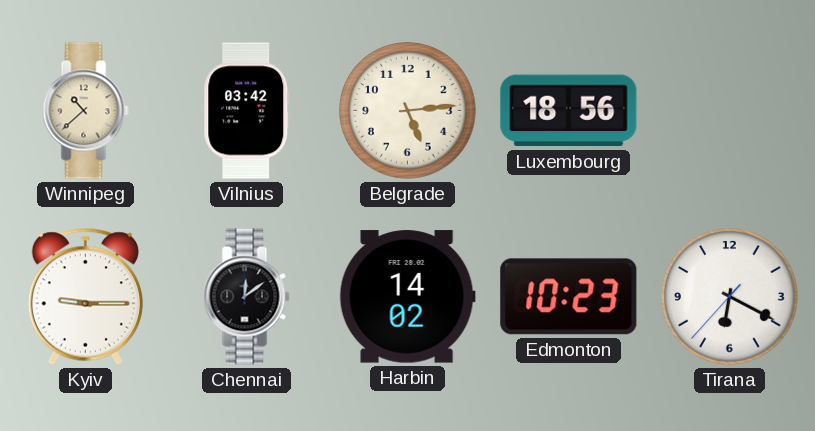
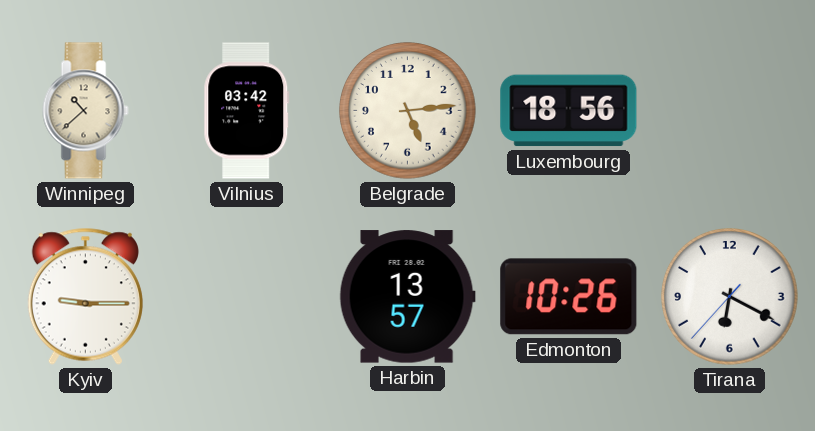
Chennai: 12:09 -> none
Harbin: 14:02 -> 13:57
Edmonton: 10:23 -> 10:26
